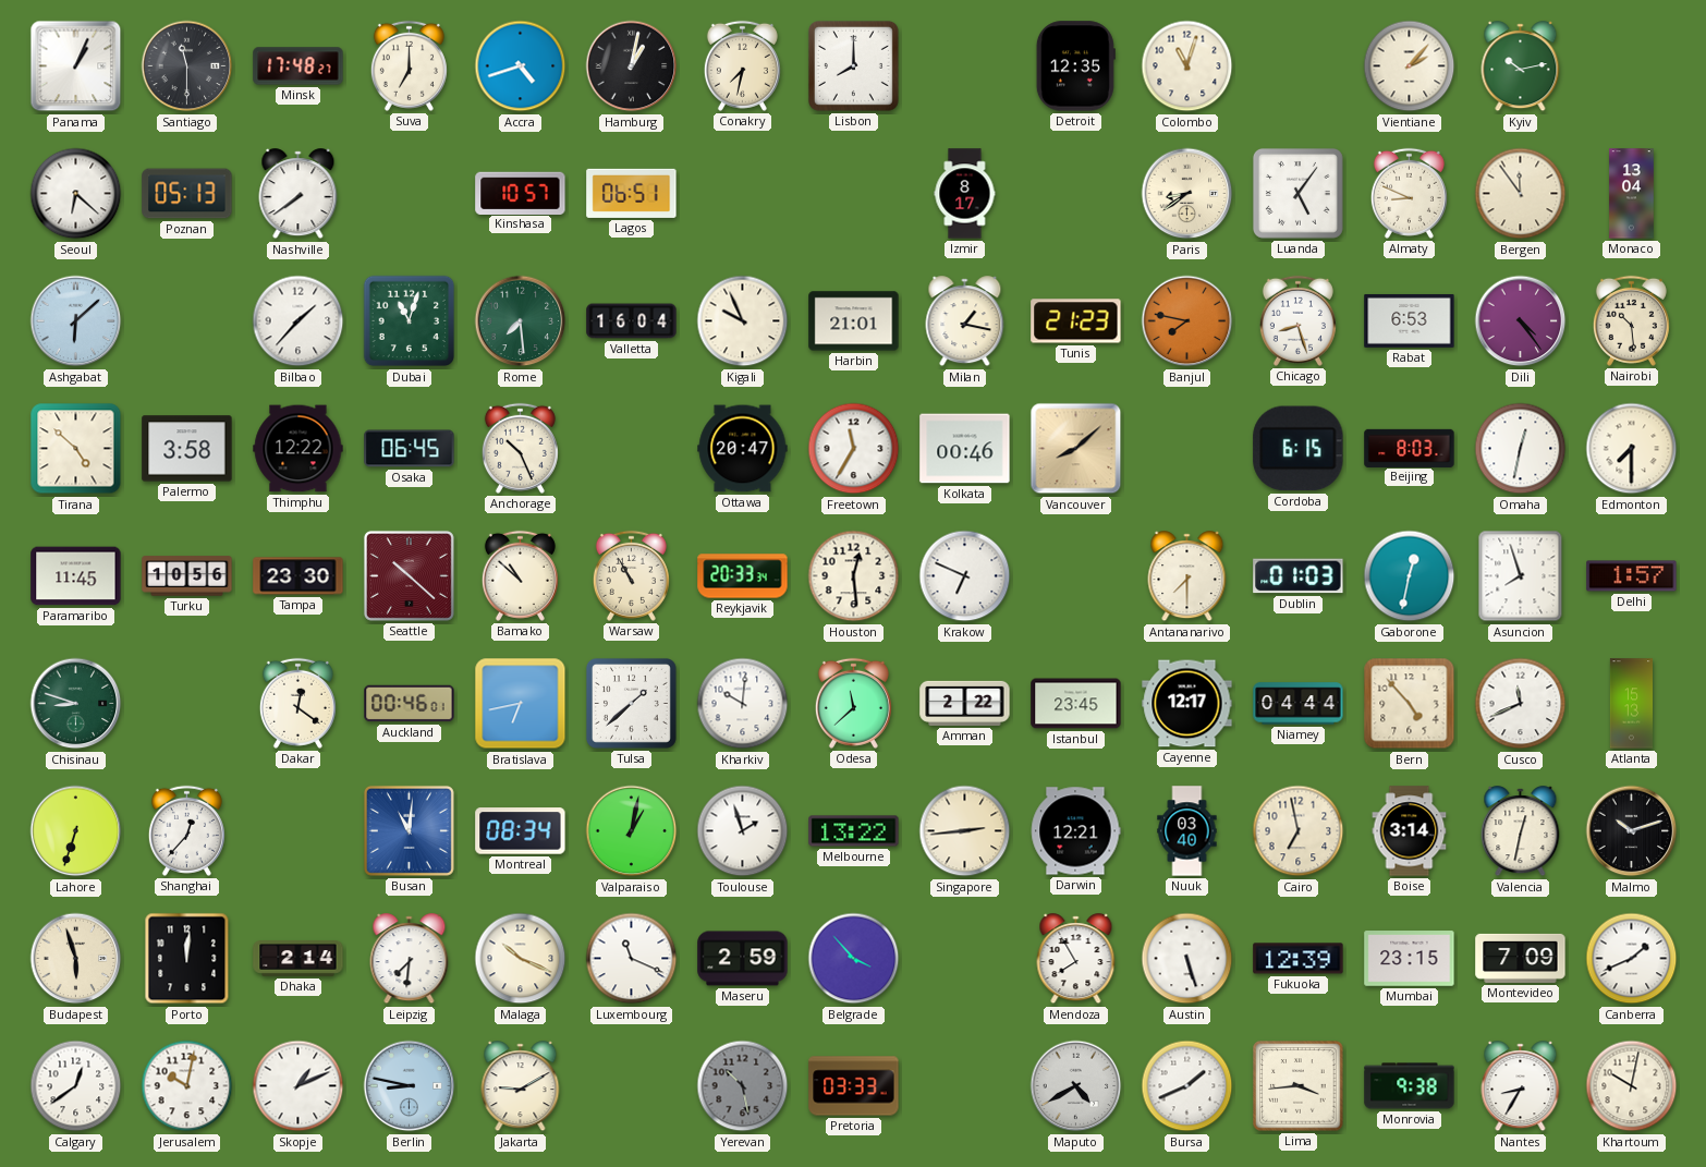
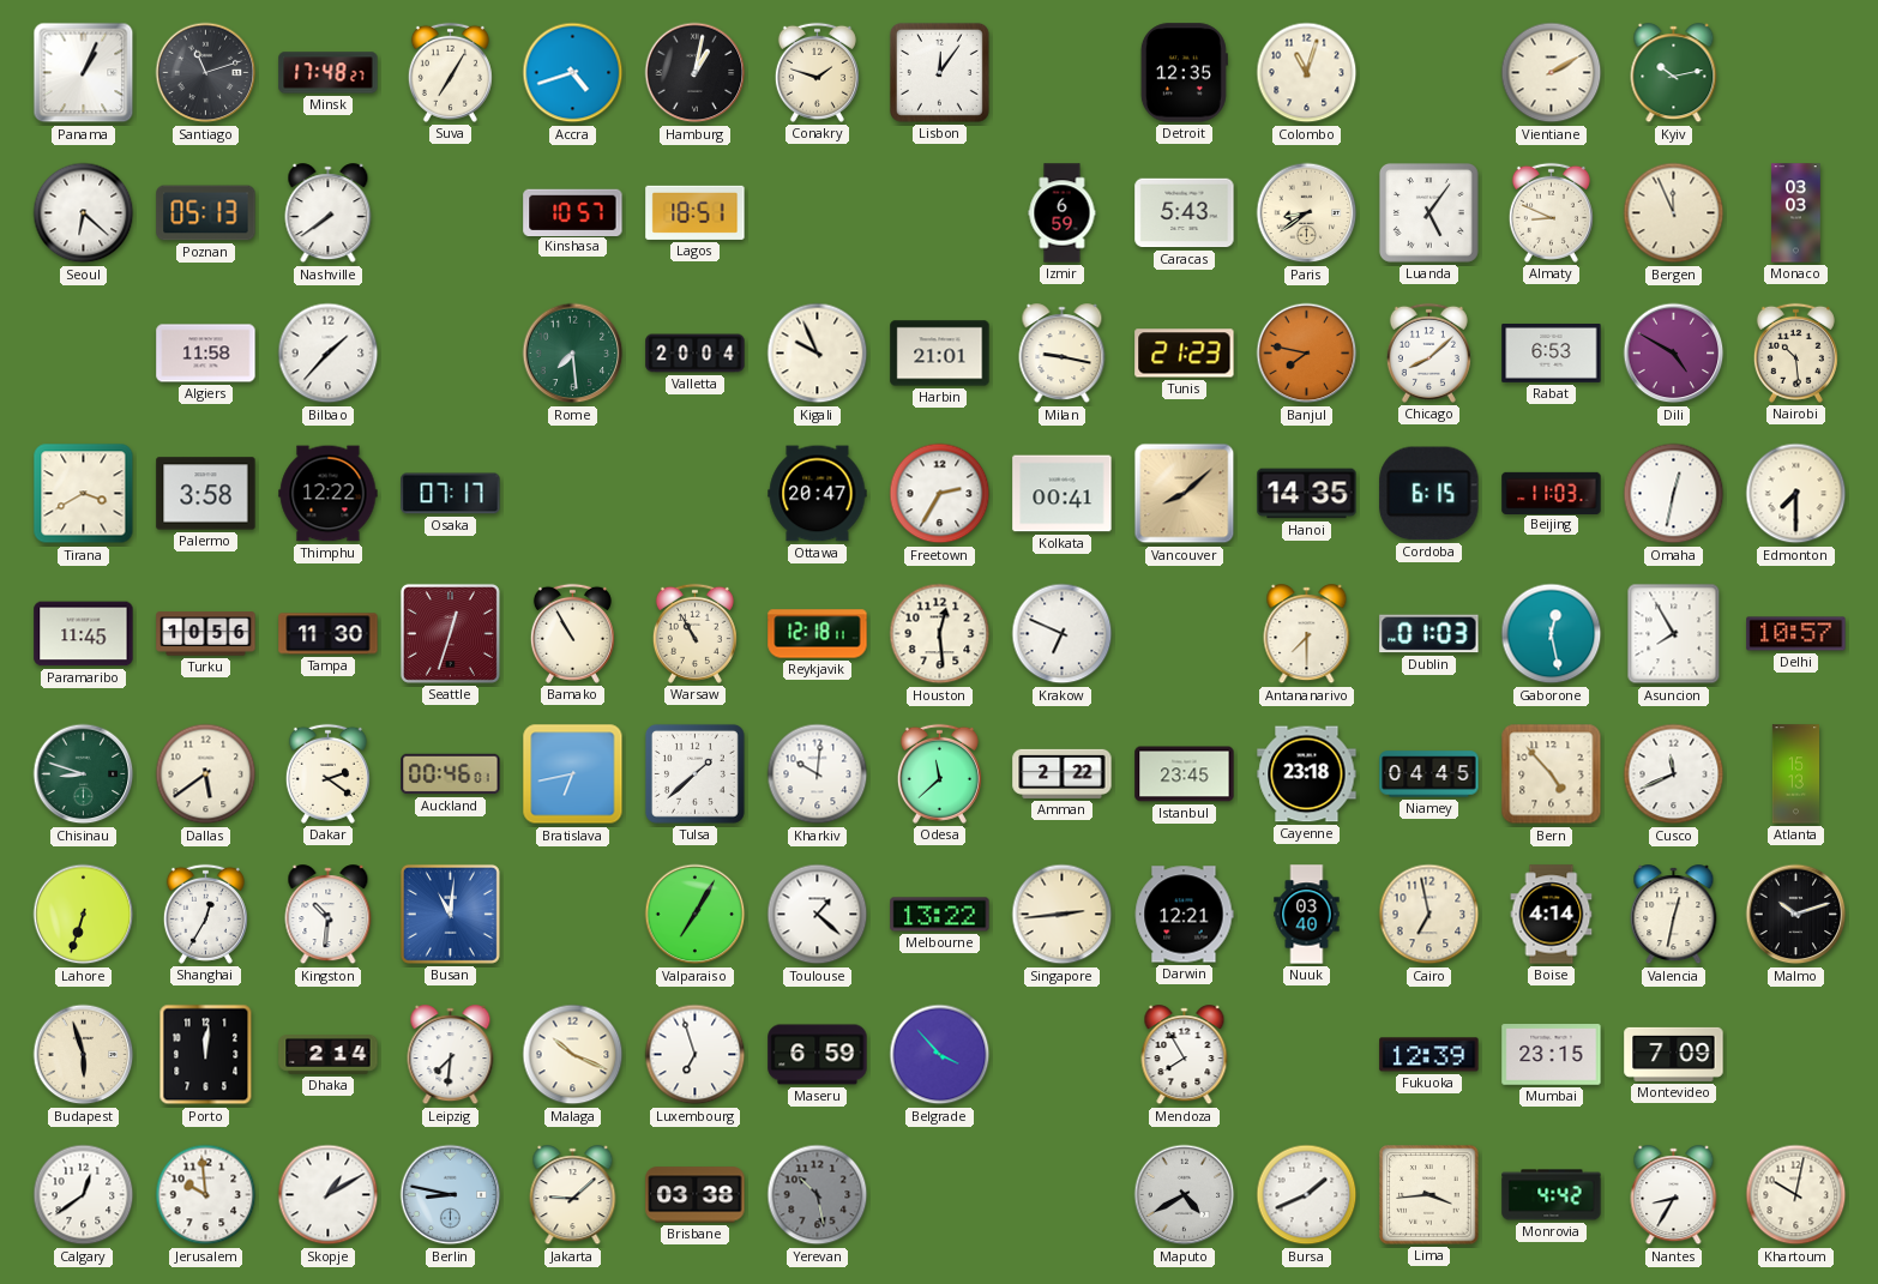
Santiago: 11:30 -> 11:12
Suva: 7:00 -> 7:05
Conakry: 7:32 -> 1:48
Lisbon: 8:00 -> 12:06
Vientiane: 2:07 -> 2:10
Lagos: 06:51 -> 18:51
Izmir: 8:17 -> 6:59
Caracas: none -> 5:43
Bergen: 11:54 -> 11:56
Monaco: 13:04 -> 03:03
Ashgabat: 6:08 -> none
Algiers: none -> 11:58
Dubai: 11:03 -> none
Valletta: 16:04 -> 20:04
Milan: 1:17 -> 9:17
Chicago: 8:27 -> 8:08
Dili: 4:24 -> 4:50
Tirana: 4:52 -> 3:40
Osaka: 06:45 -> 07:17
Anchorage: 10:26 -> none
Freetown: 11:35 -> 2:35
Kolkata: 00:46 -> 00:41
Hanoi: none -> 14:35
Beijing: 8:03 -> 11:03
Tampa: 23:30 -> 11:30
Seattle: 10:22 -> 12:33
Bamako: 10:52 -> 10:55
Reykjavik: 20:33 -> 12:18
Gaborone: 12:32 -> 12:28
Asuncion: 7:57 -> 7:55
Delhi: 1:57 -> 10:57
Dallas: none -> 5:39
Dakar: 12:21 -> 2:21
Cayenne: 12:17 -> 23:18
Niamey: 04:44 -> 04:45
Shanghai: 12:37 -> 12:35
Kingston: none -> 10:31
Montreal: 08:34 -> none
Valparaiso: 1:02 -> 7:05
Toulouse: 1:57 -> 1:22
Boise: 3:14 -> 4:14
Luxembourg: 11:19 -> 6:57
Maseru: 2:59 -> 6:59
Austin: 5:27 -> none
Canberra: 1:41 -> none
Jerusalem: 10:02 -> 9:59
Skopje: 1:11 -> 1:10
Jakarta: 9:10 -> 9:08
Brisbane: none -> 03:38
Pretoria: 03:33 -> none
Monrovia: 9:38 -> 4:42
